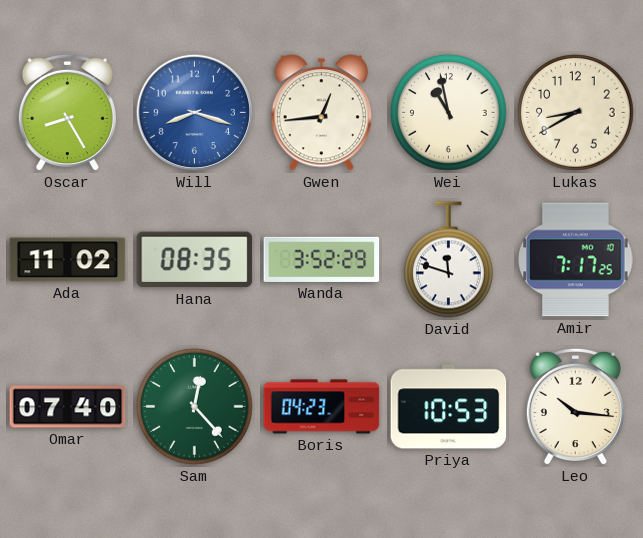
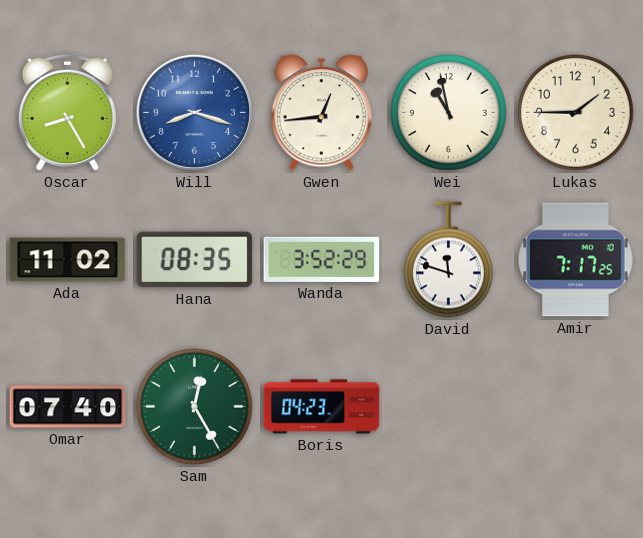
Lukas: 8:40 -> 1:45
Sam: 12:23 -> 12:25
Priya: 10:53 -> none
Leo: 10:16 -> none
